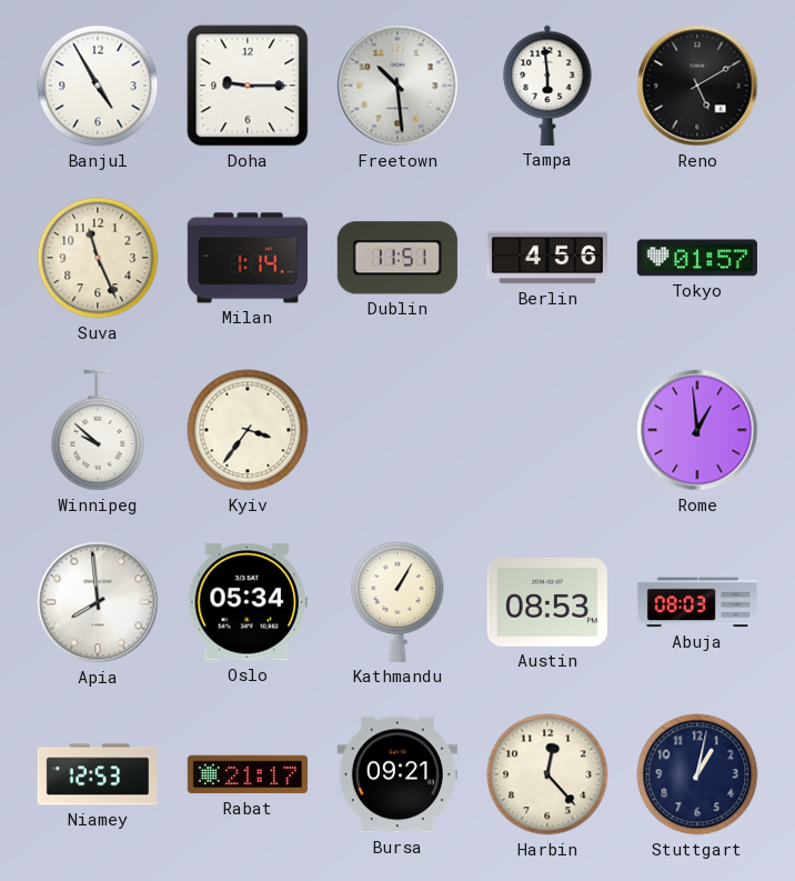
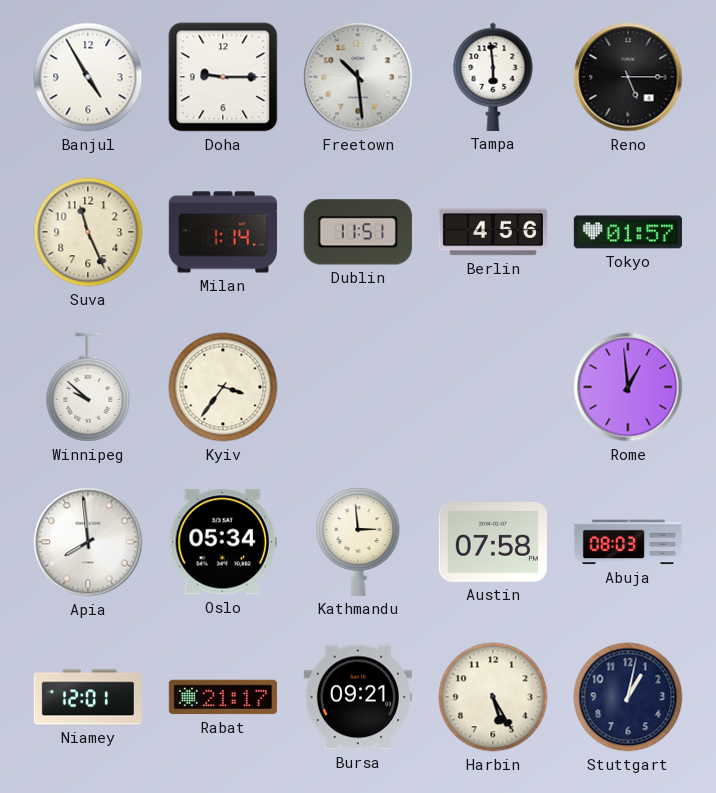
Reno: 5:10 -> 5:15
Kathmandu: 1:05 -> 2:59
Austin: 08:53 -> 07:58
Niamey: 12:53 -> 12:01
Harbin: 12:23 -> 5:25
